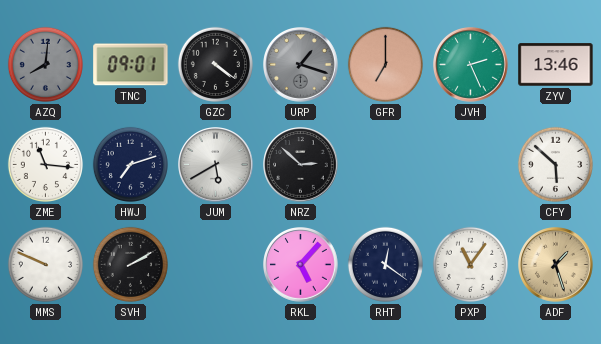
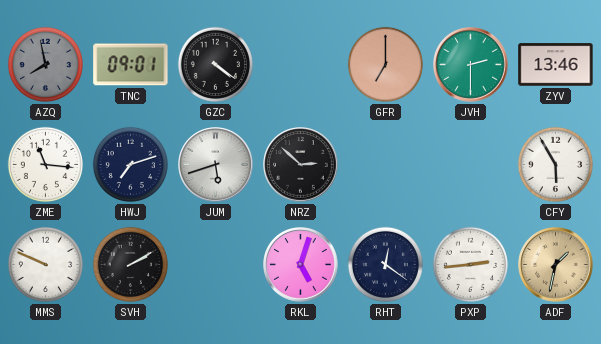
AZQ: 8:01 -> 7:58
URP: 1:18 -> none
JVH: 2:26 -> 2:30
JUM: 5:40 -> 5:42
CFY: 5:52 -> 5:55
RKL: 5:07 -> 5:03
PXP: 11:06 -> 2:44
ADF: 1:27 -> 1:32
